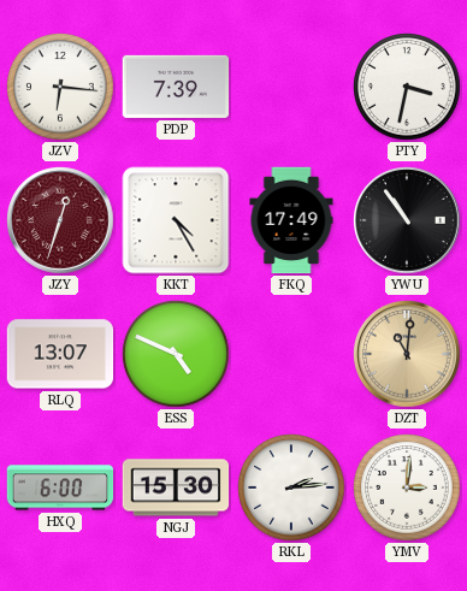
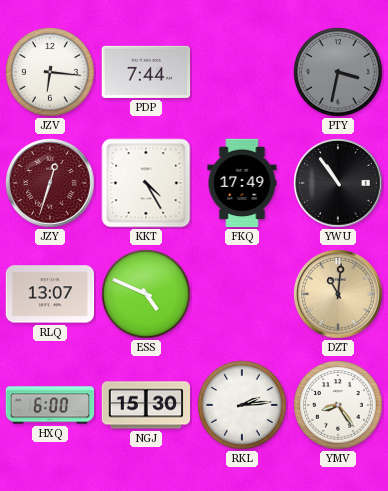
PDP: 7:39 -> 7:44
PTY dial: white -> grey
YMV: 3:01 -> 8:24
